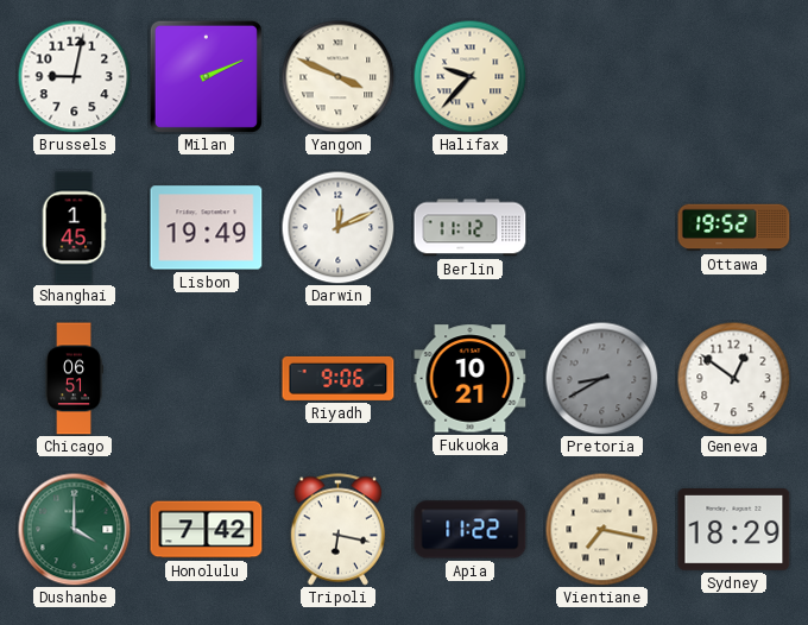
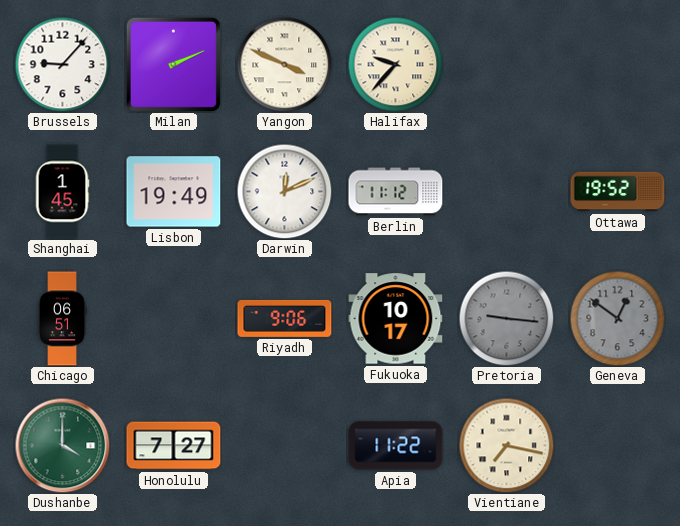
Brussels: 9:02 -> 9:07
Fukuoka: 10:21 -> 10:17
Pretoria: 8:40 -> 9:16
Geneva dial: white -> grey
Honolulu: 7:42 -> 7:27
Tripoli: 6:17 -> none
Sydney: 18:29 -> none
